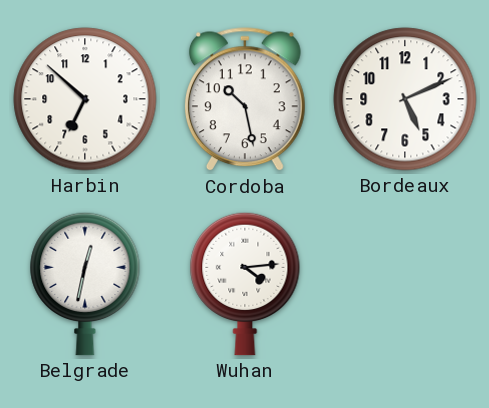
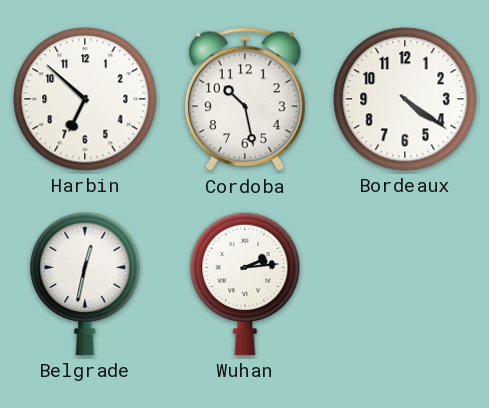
Bordeaux: 5:11 -> 4:21
Wuhan: 4:14 -> 2:14
